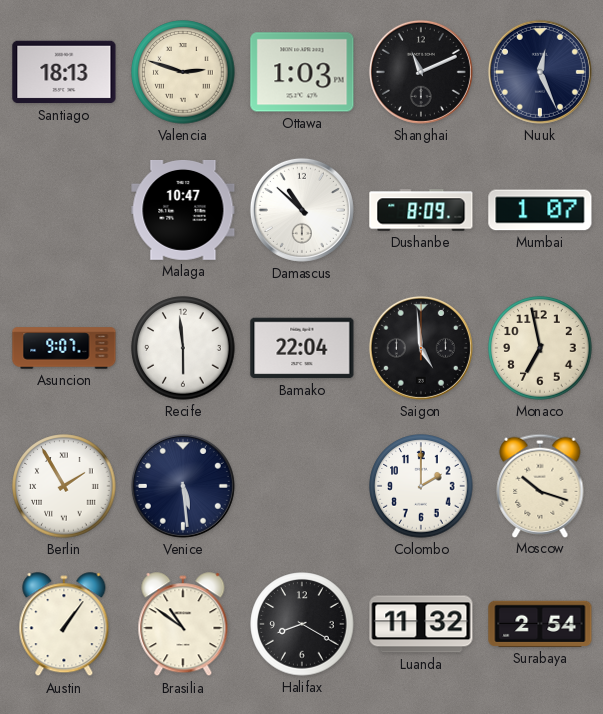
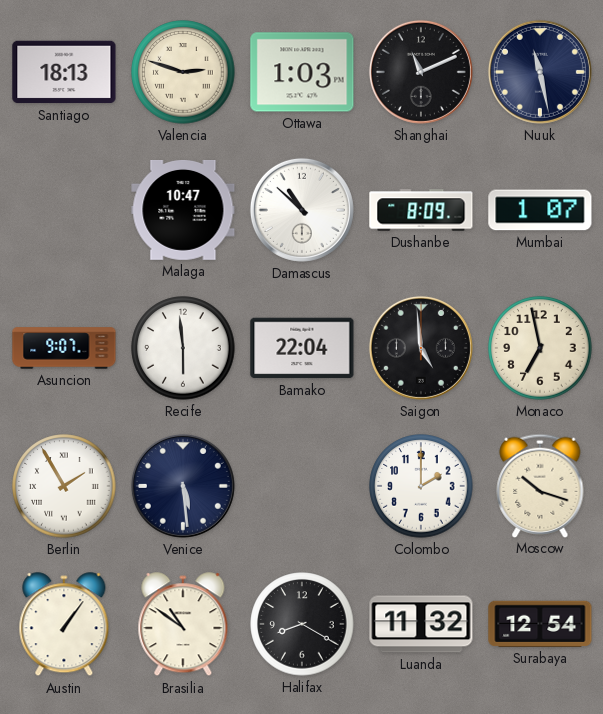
Nuuk: 12:26 -> 11:28
Surabaya: 2:54 -> 12:54
